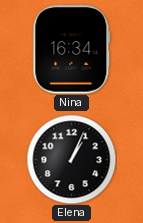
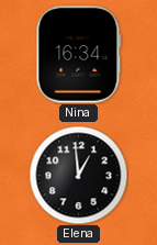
Elena: 1:04 -> 12:59
